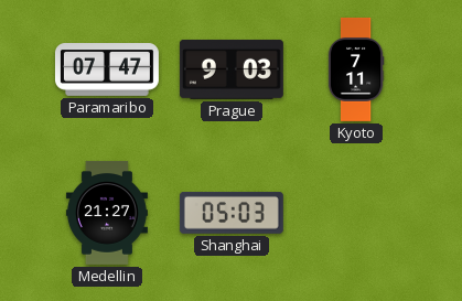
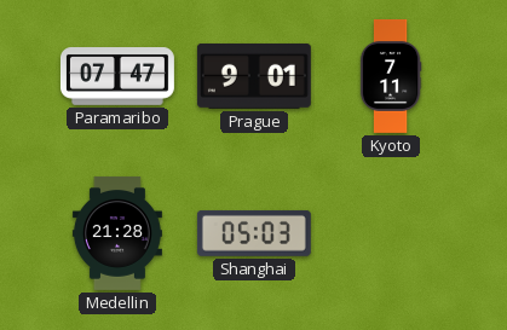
Prague: 9:03 -> 9:01
Medellin: 21:27 -> 21:28
